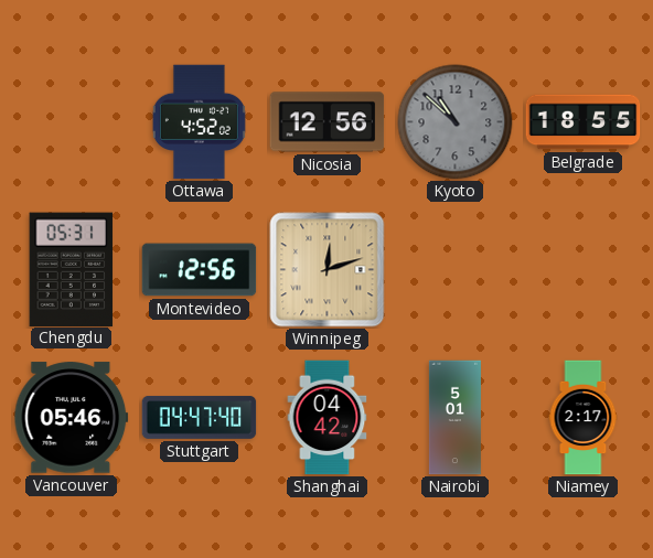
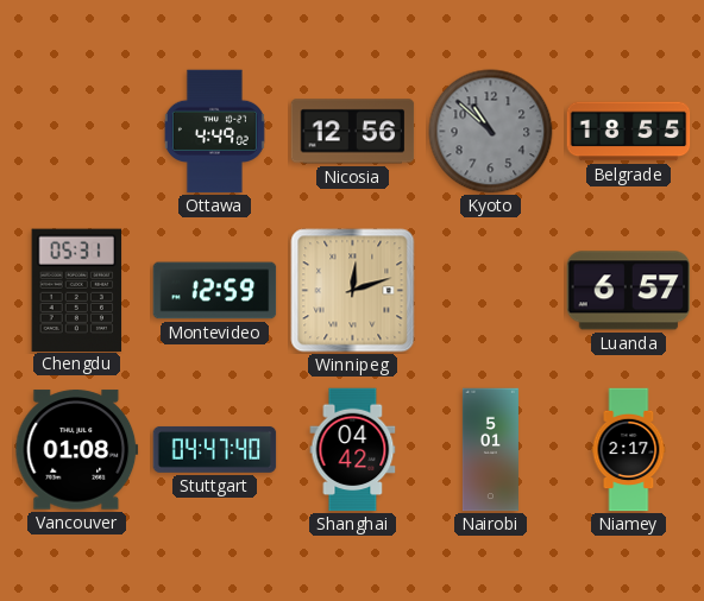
Ottawa: 4:52 -> 4:49
Montevideo: 12:56 -> 12:59
Luanda: none -> 6:57
Vancouver: 05:46 -> 01:08
